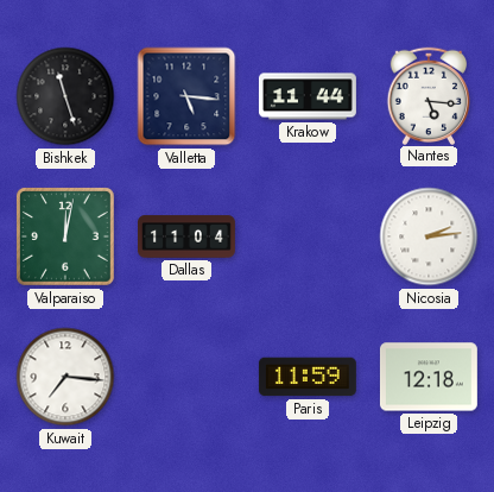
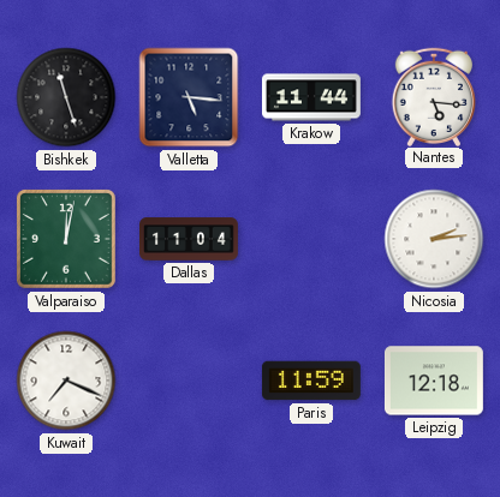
Kuwait: 7:16 -> 7:19
